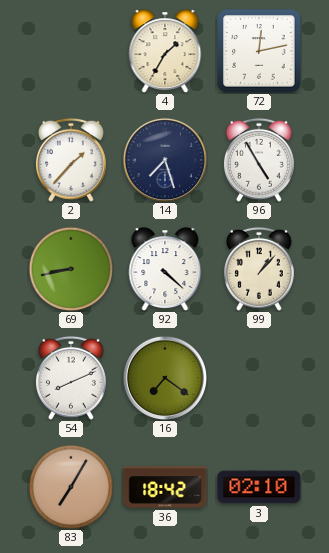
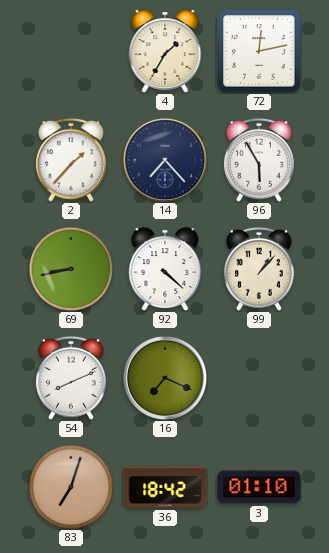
14: 7:27 -> 7:23
96: 4:55 -> 5:55
16: 7:21 -> 7:19
83: 7:05 -> 7:03
3: 02:10 -> 01:10
